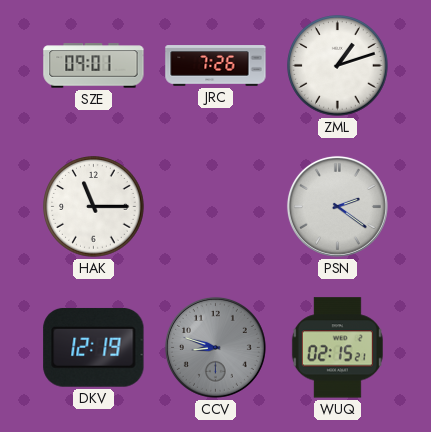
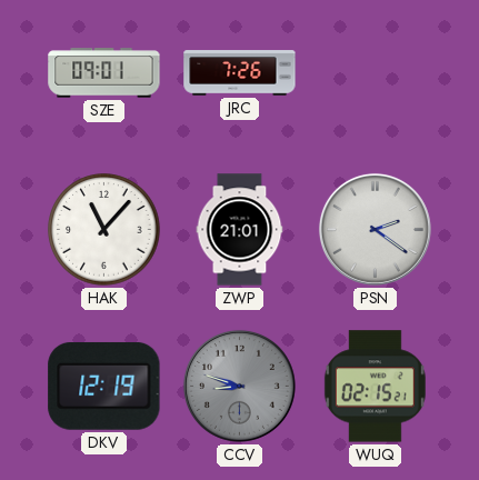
ZML: 1:12 -> none
HAK: 11:15 -> 11:07
ZWP: none -> 21:01
